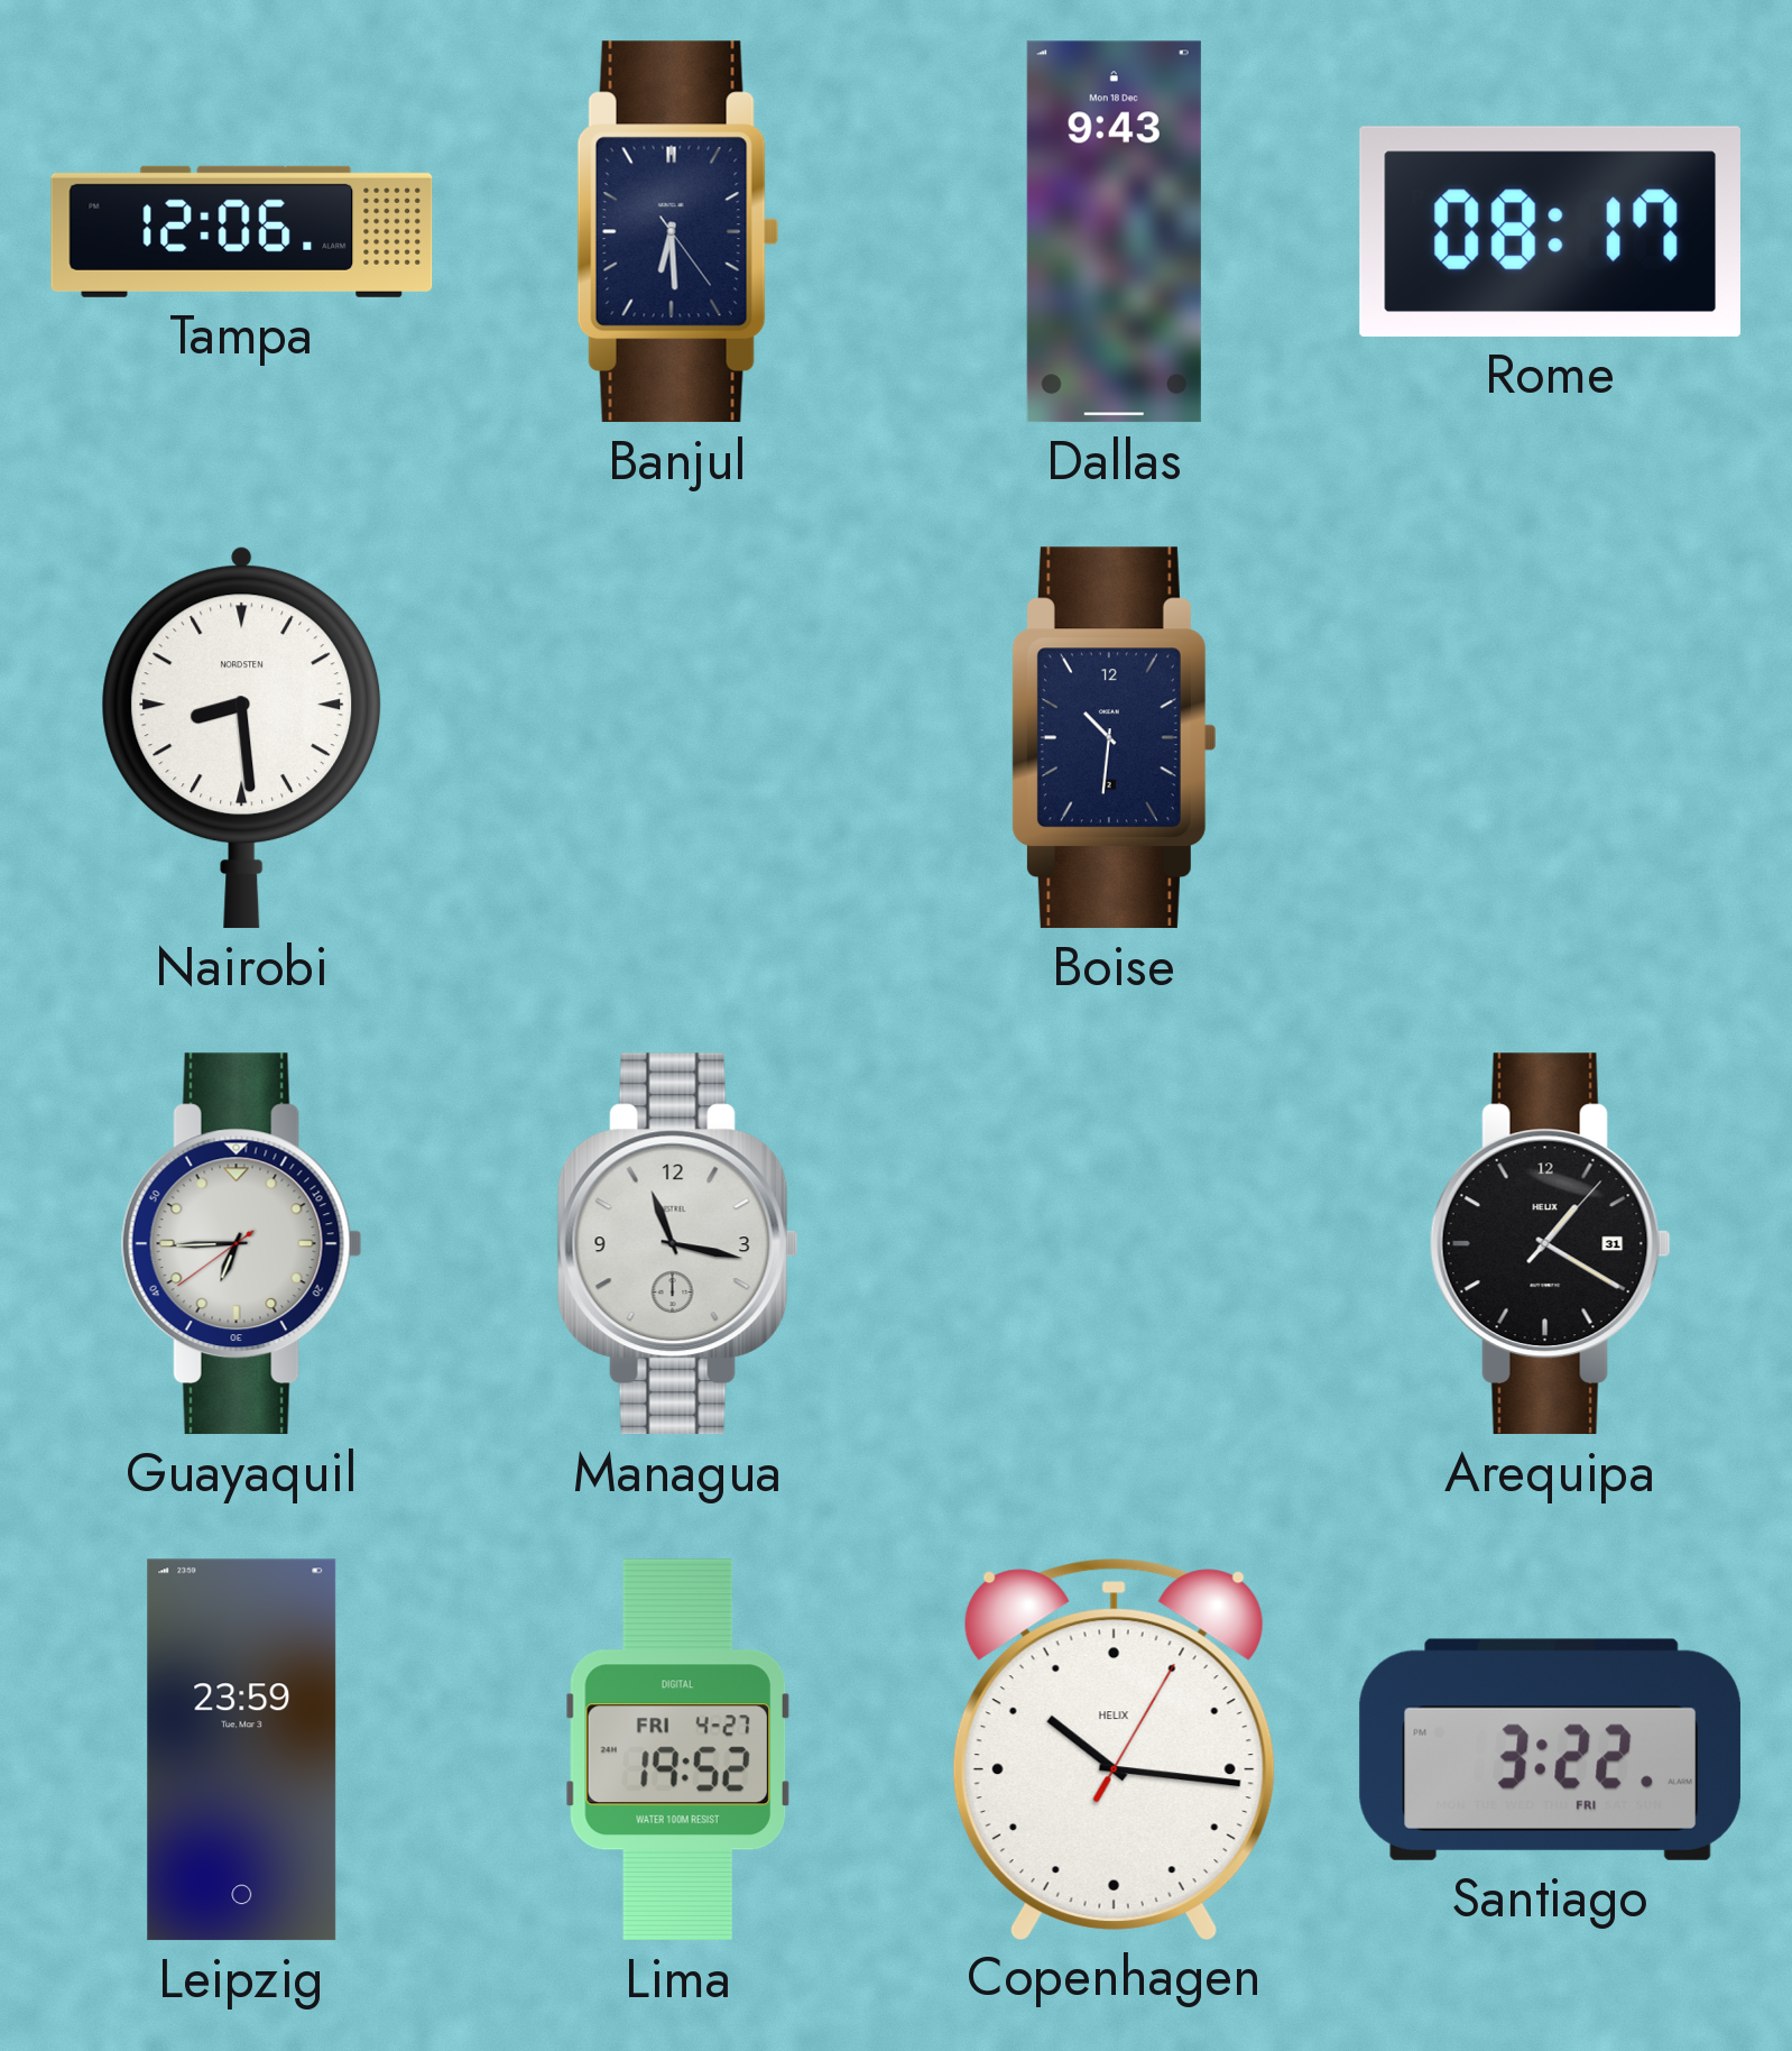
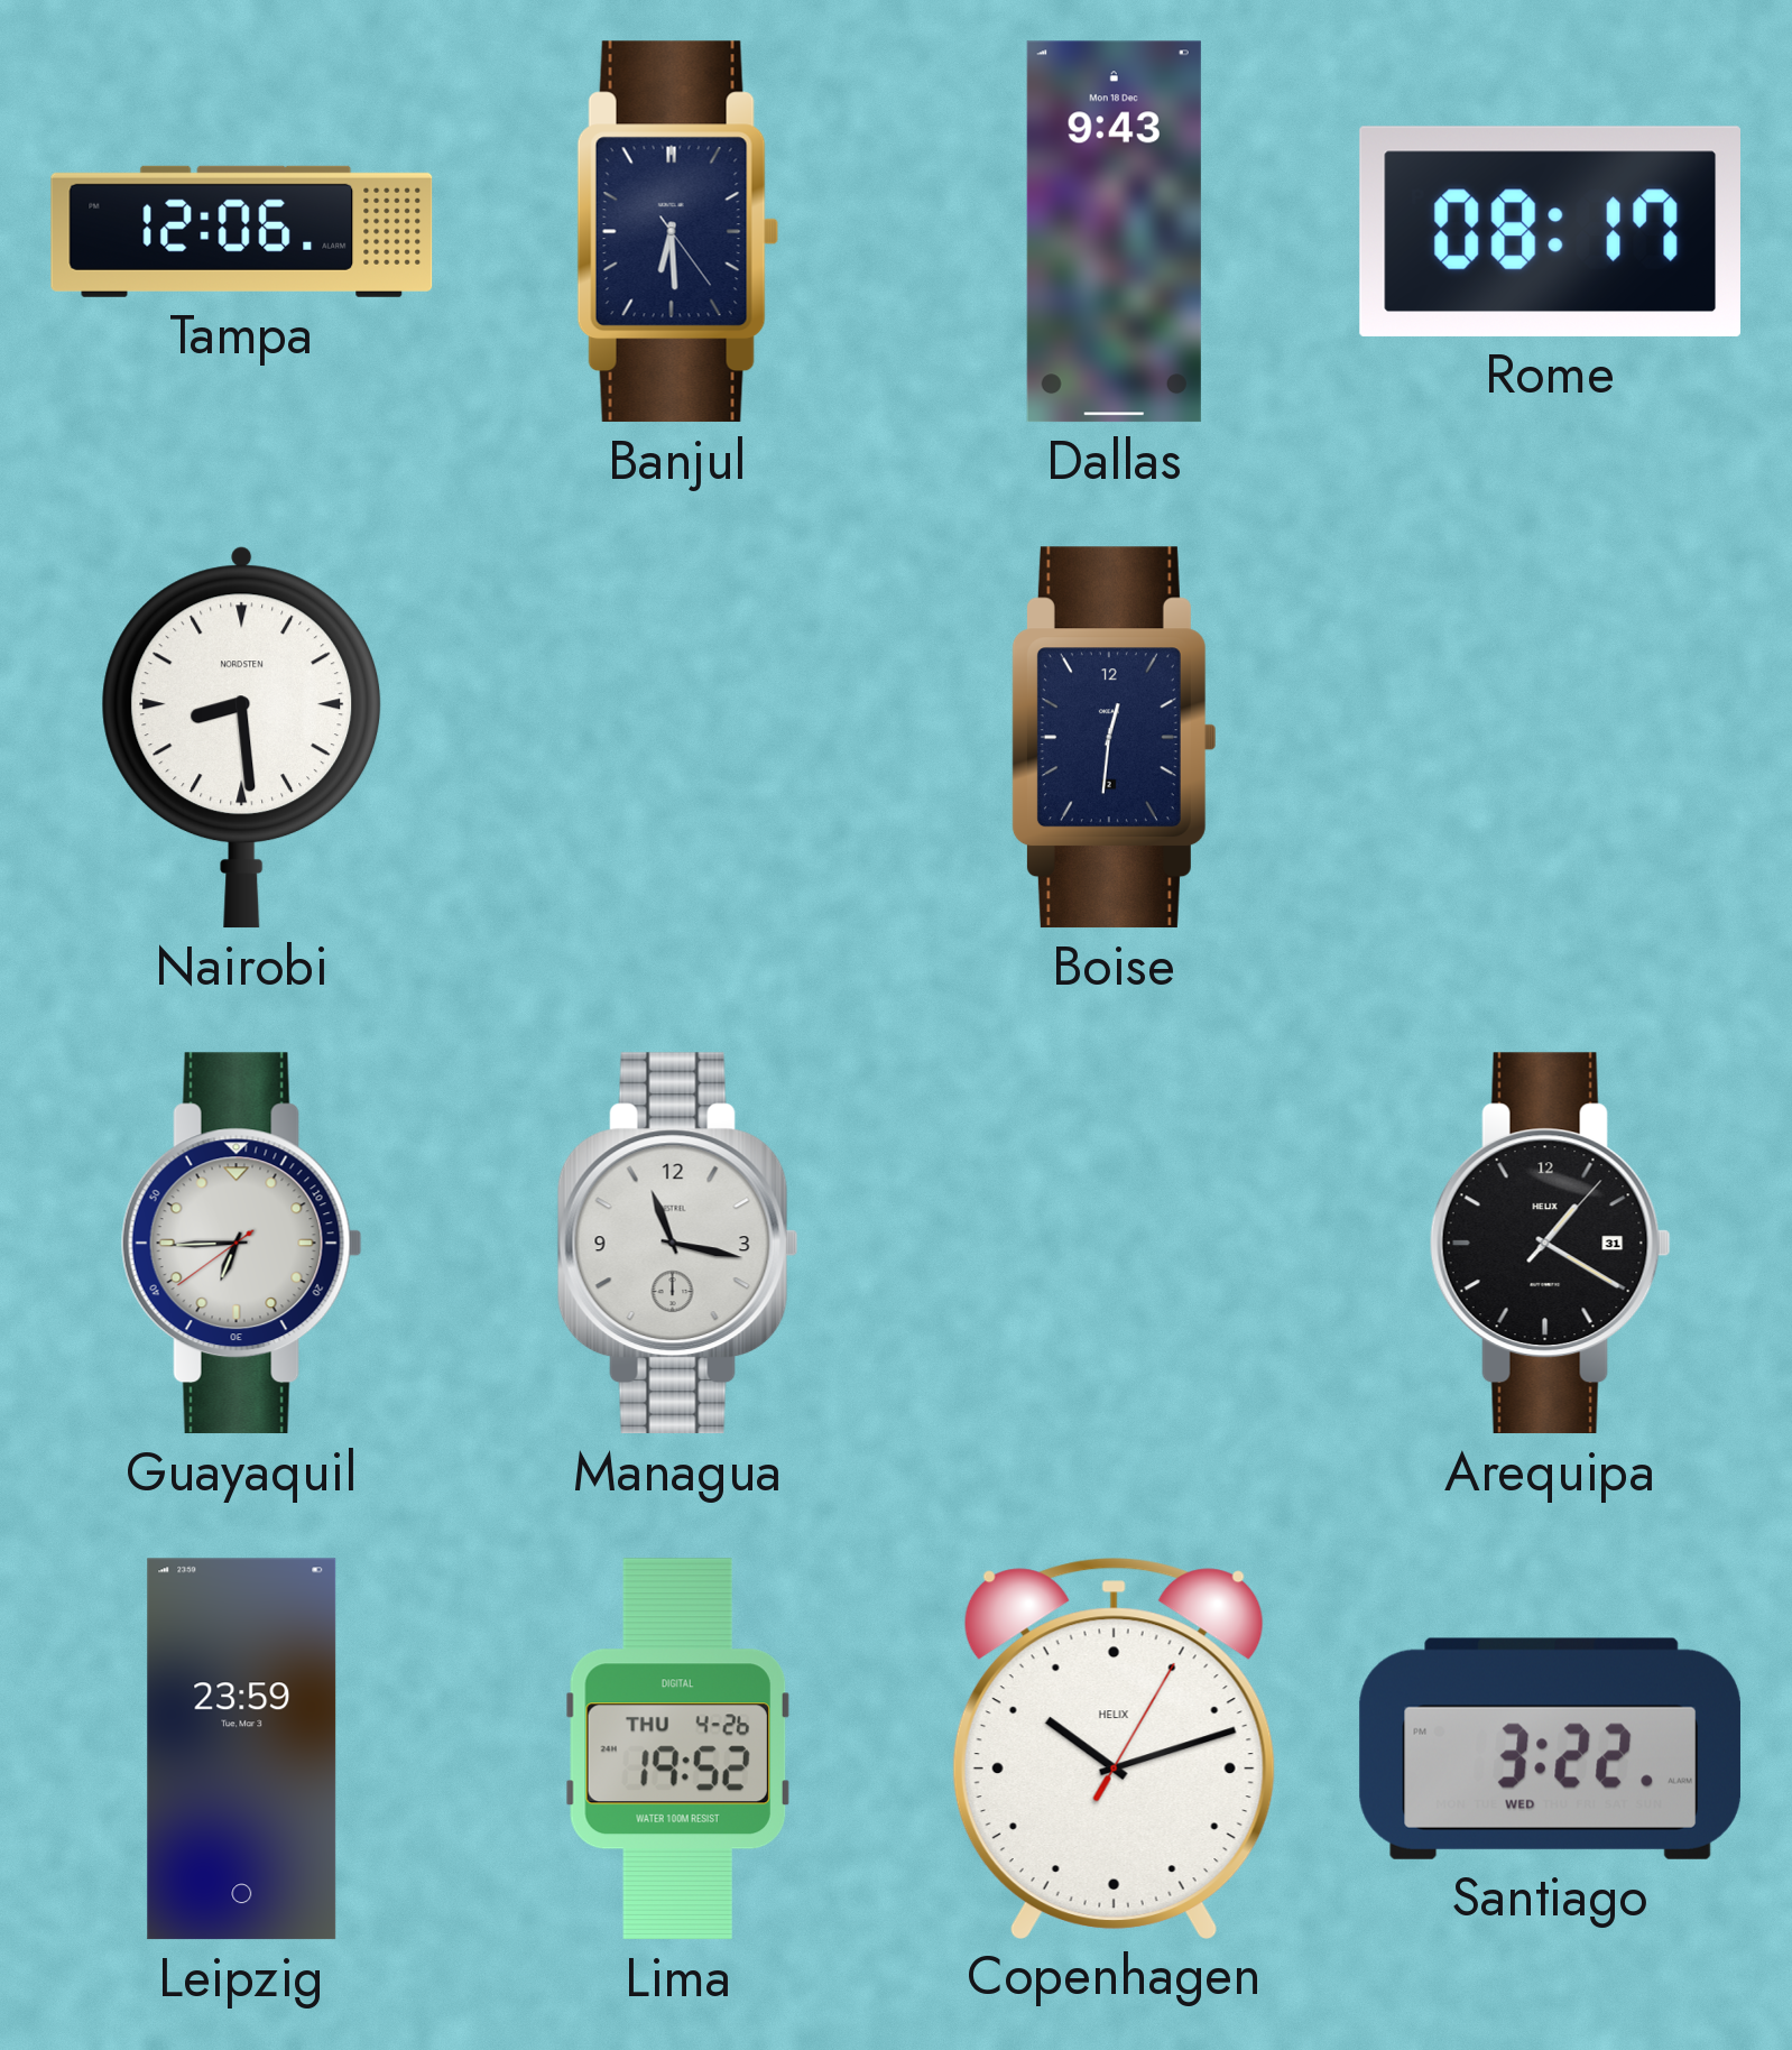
Boise: 10:31 -> 12:31
Lima date: FRI 4-27 -> THU 4-26
Copenhagen: 10:16 -> 10:12
Santiago date: FRI -> WED
